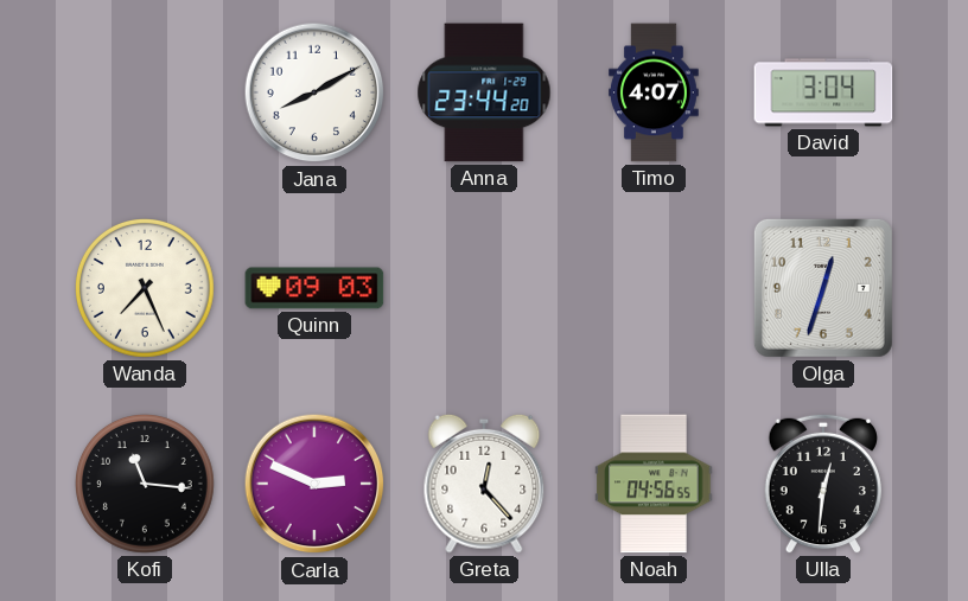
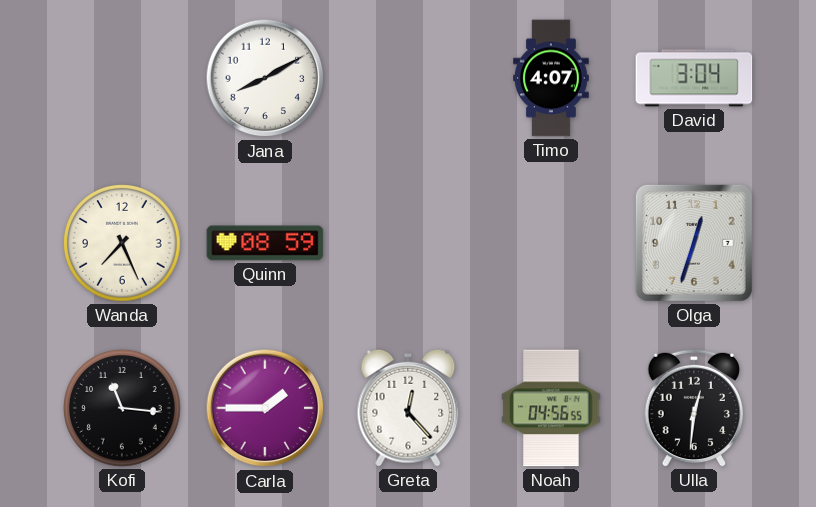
Anna: 23:44 -> none
Quinn: 09:03 -> 08:59
Carla: 2:49 -> 1:45
